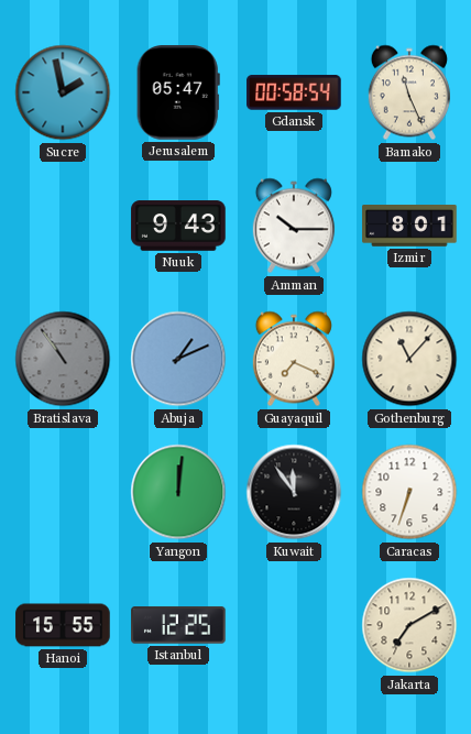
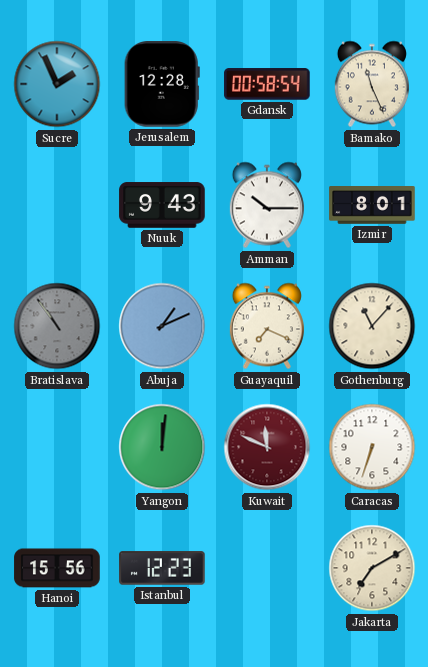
Sucre: 1:58 -> 1:56
Jerusalem: 05:47 -> 12:28
Kuwait: 11:54 -> 11:49
Kuwait dial: black -> burgundy
Hanoi: 15:55 -> 15:56
Istanbul: 12:25 -> 12:23
